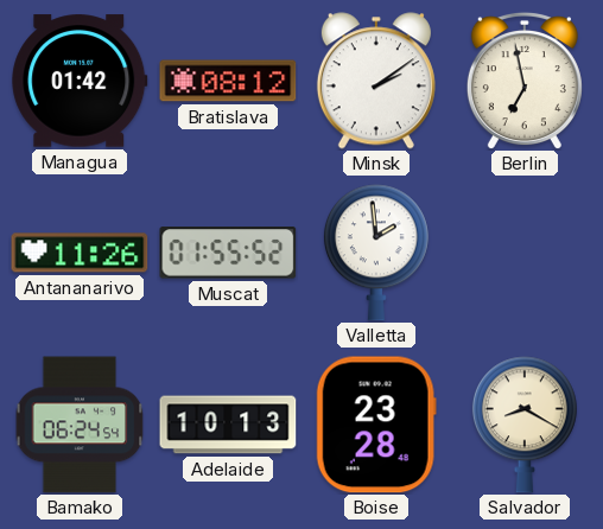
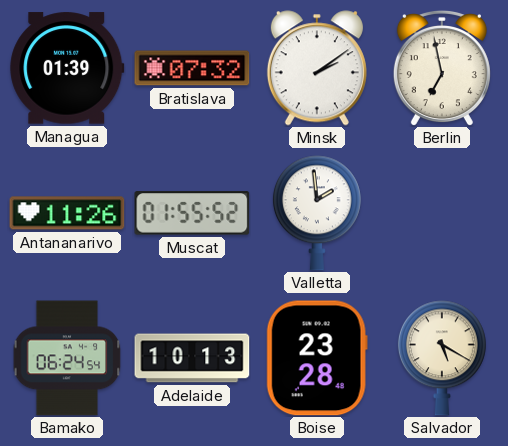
Managua: 01:42 -> 01:39
Bratislava: 08:12 -> 07:32
Salvador: 8:20 -> 5:20
